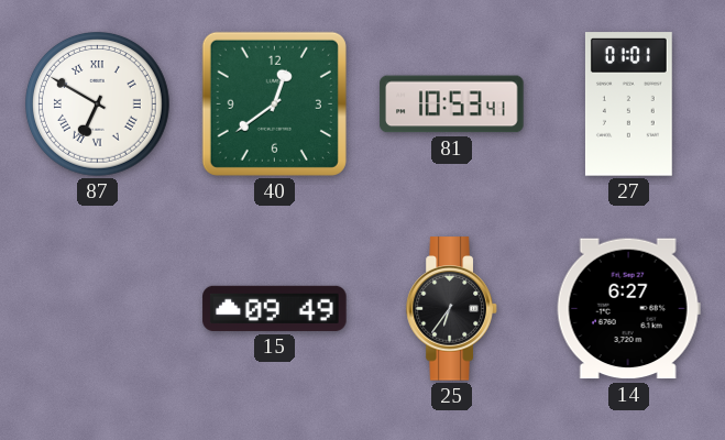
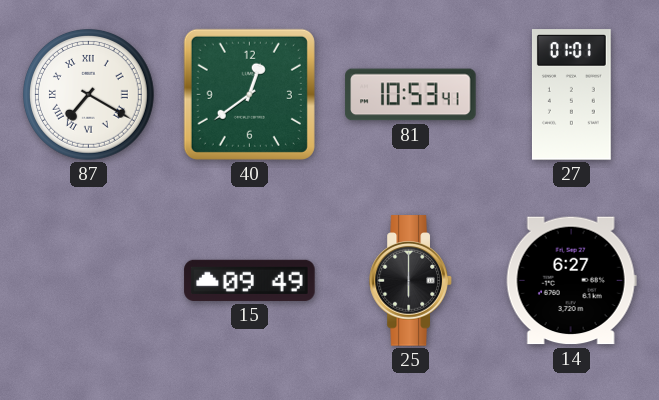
87: 6:50 -> 7:20
25: 6:36 -> 6:00
